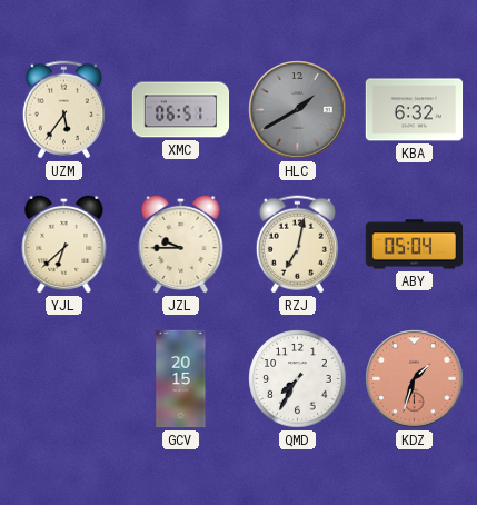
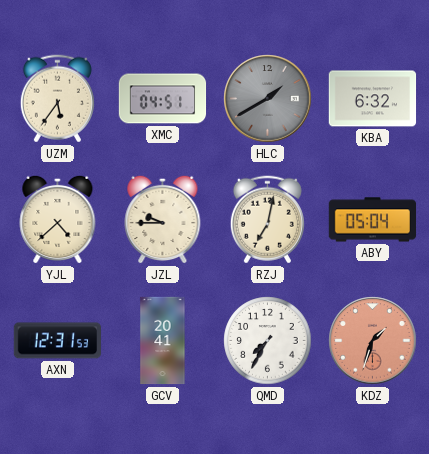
XMC: 06:51 -> 04:51
YJL: 6:38 -> 4:38
AXN: none -> 12:31
GCV: 20:15 -> 20:41
